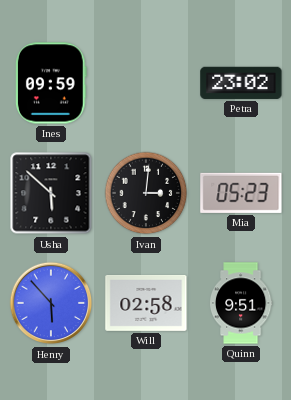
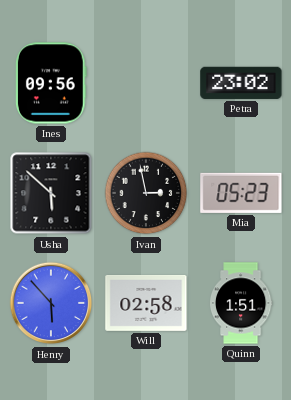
Ines: 09:59 -> 09:56
Ivan: 3:01 -> 2:58
Quinn: 9:51 -> 1:51
